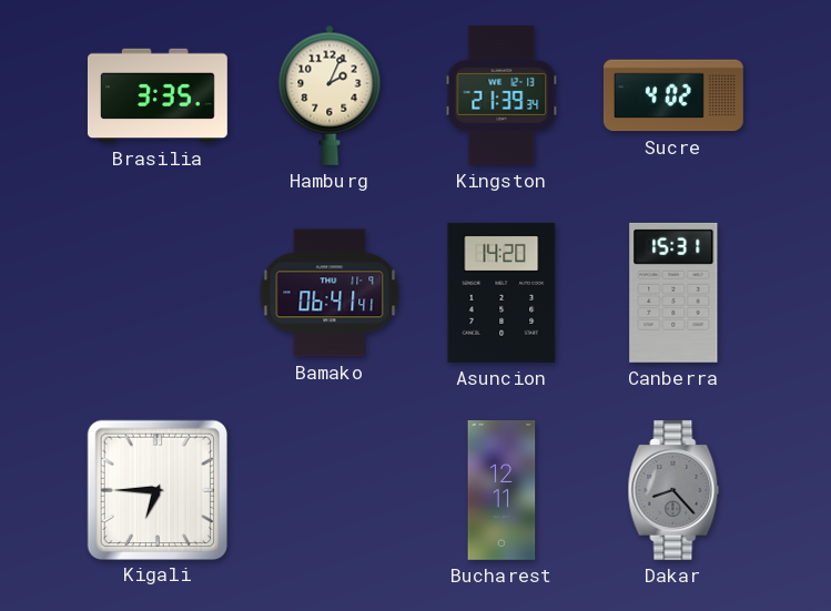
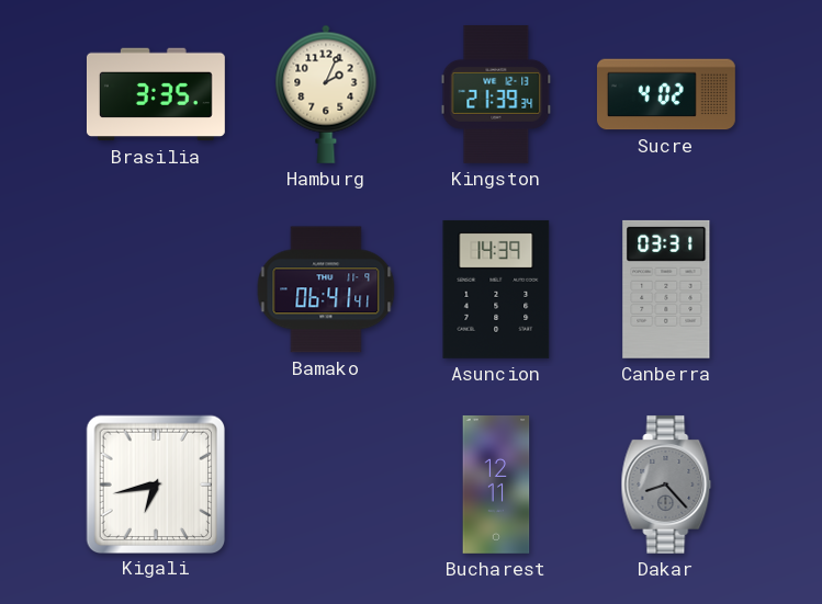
Asuncion: 14:20 -> 14:39
Canberra: 15:31 -> 03:31
Kigali: 6:45 -> 6:43
